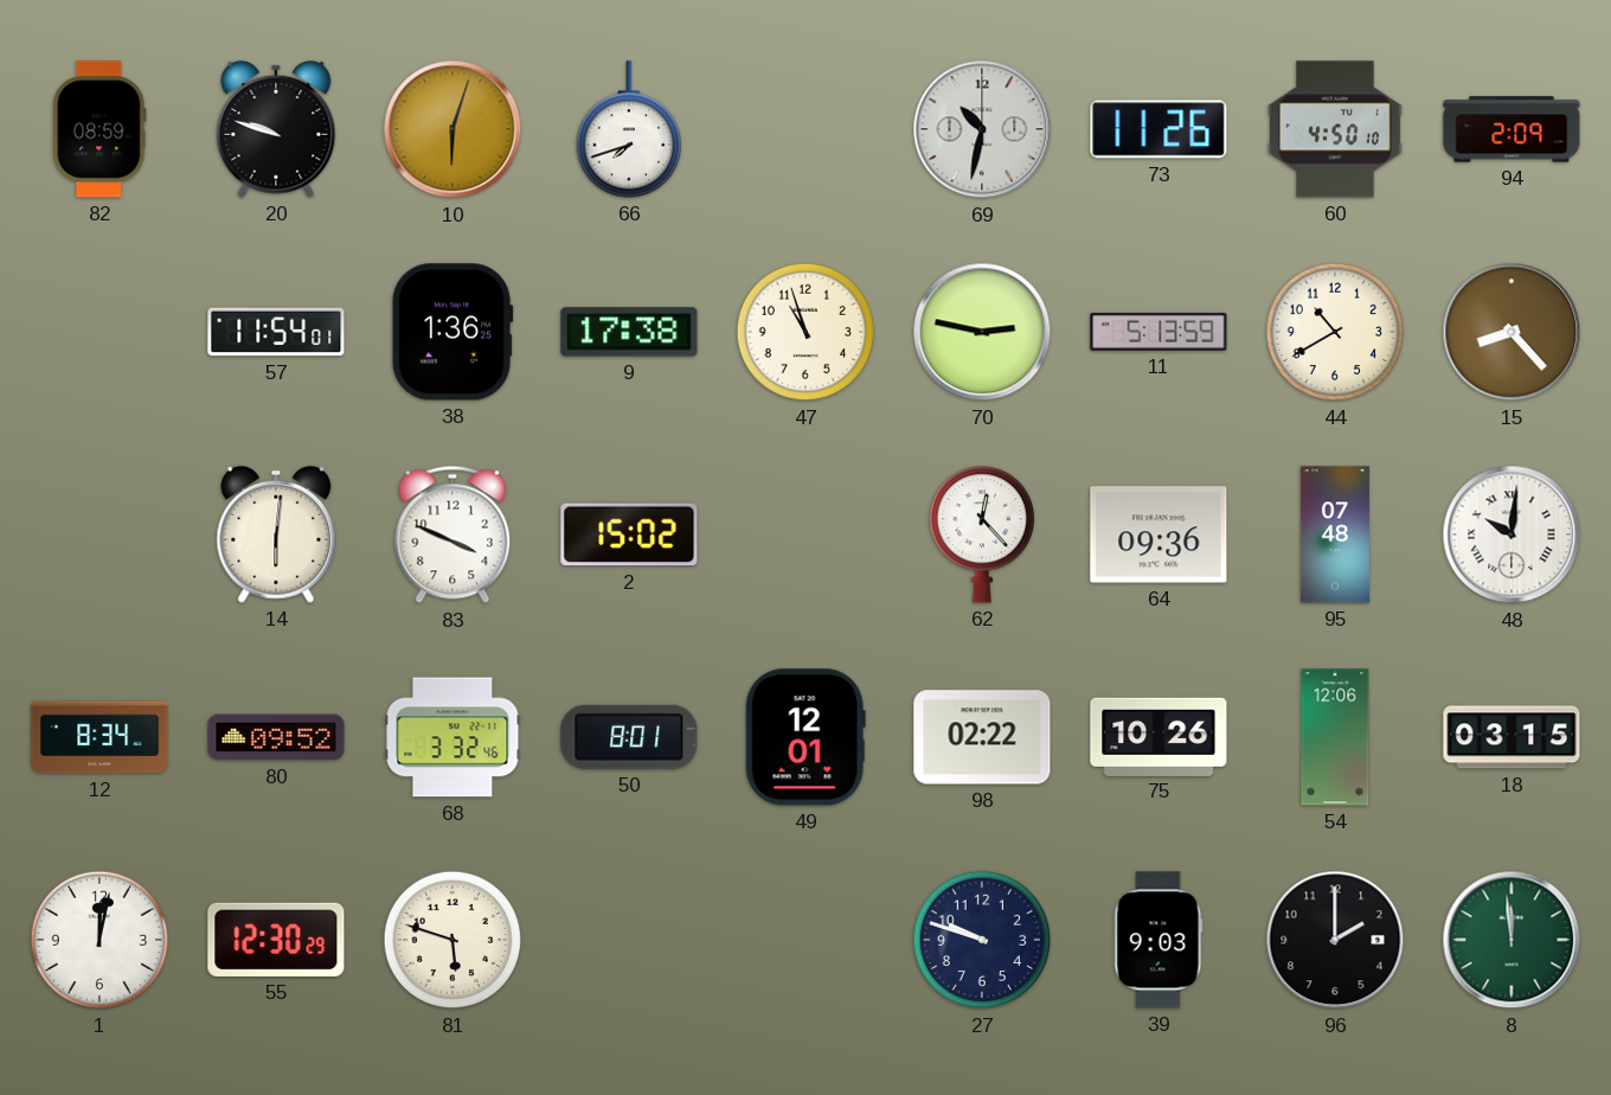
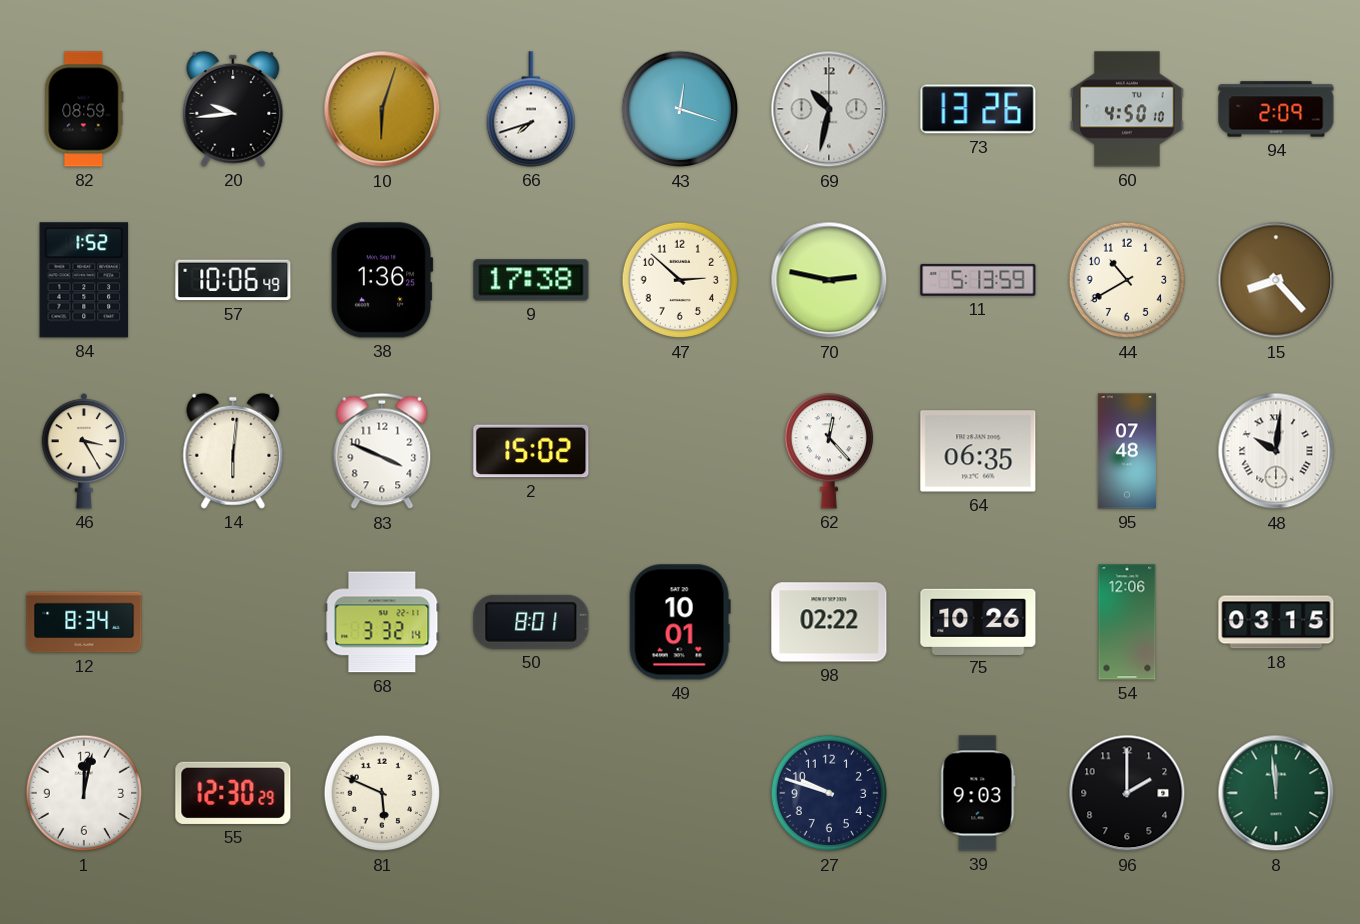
20: 9:48 -> 9:44
43: none -> 12:18
73: 11:26 -> 13:26
84: none -> 1:52
57: 11:54 -> 10:06
47: 10:57 -> 2:52
46: none -> 3:25
64: 09:36 -> 06:35
80: 09:52 -> none
68: 3:32:46 -> 3:32:14
49: 12:01 -> 10:01
81: 5:48 -> 5:49
